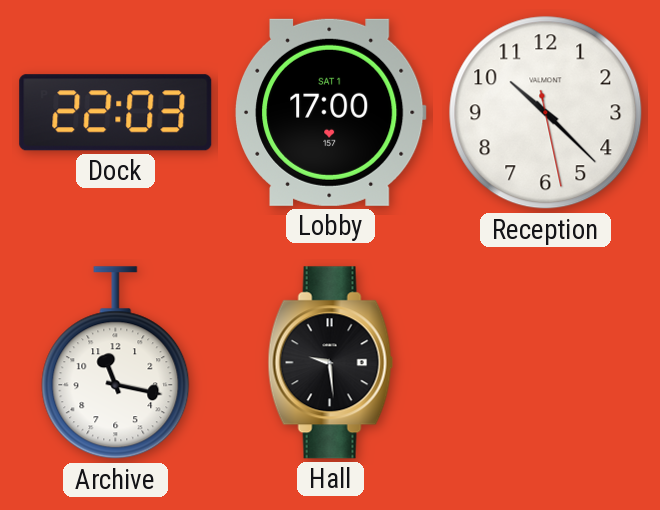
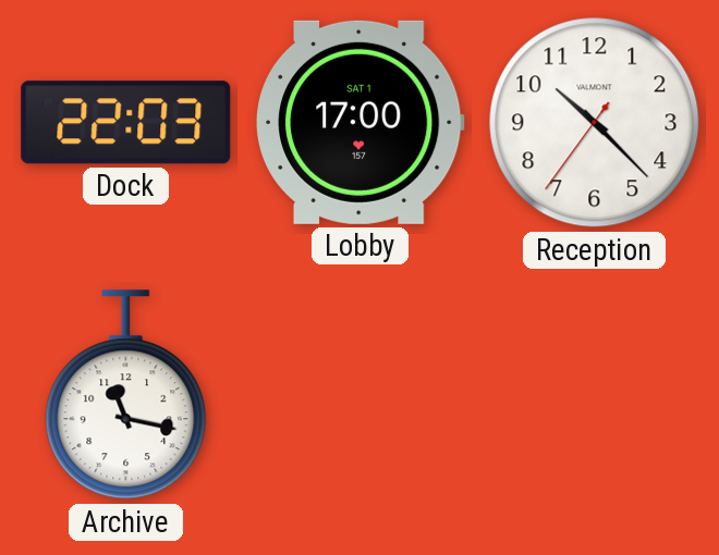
Reception: 10:22:28 -> 10:22:36
Hall: 9:29 -> none
